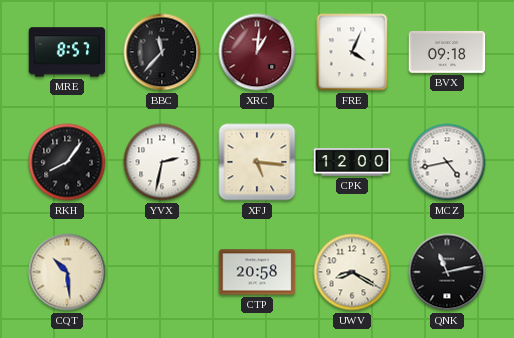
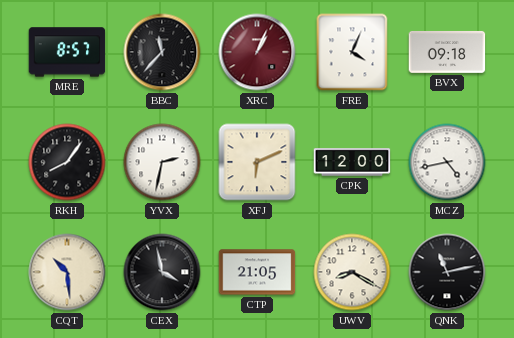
XRC: 1:01 -> 1:04
XFJ: 5:16 -> 6:11
CEX: none -> 3:58
CTP: 20:58 -> 21:05
